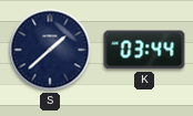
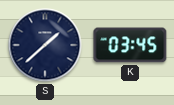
K: 03:44 -> 03:45
